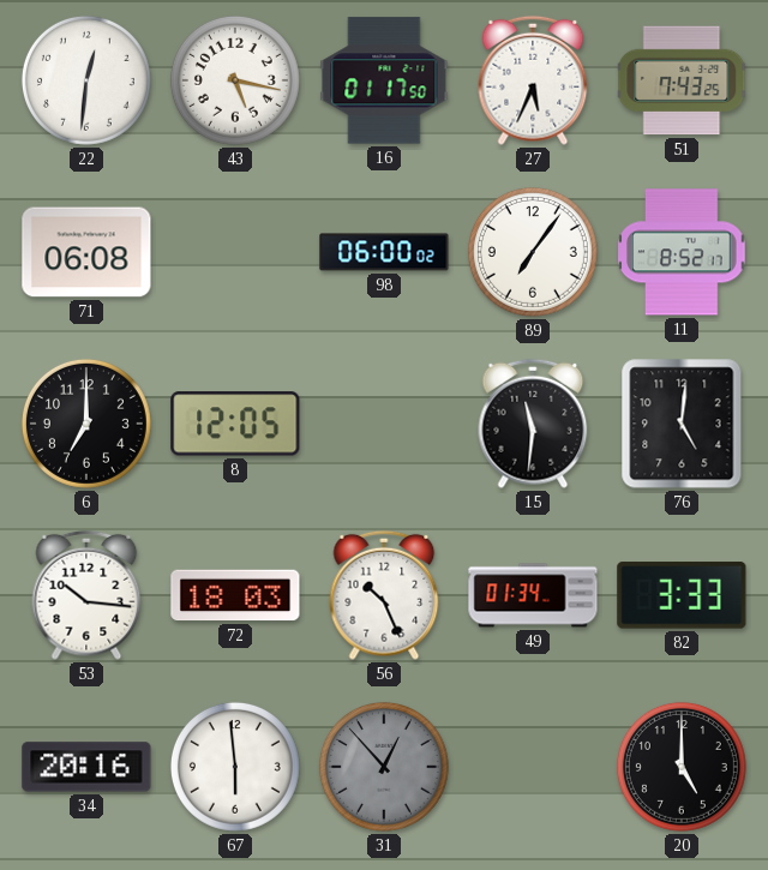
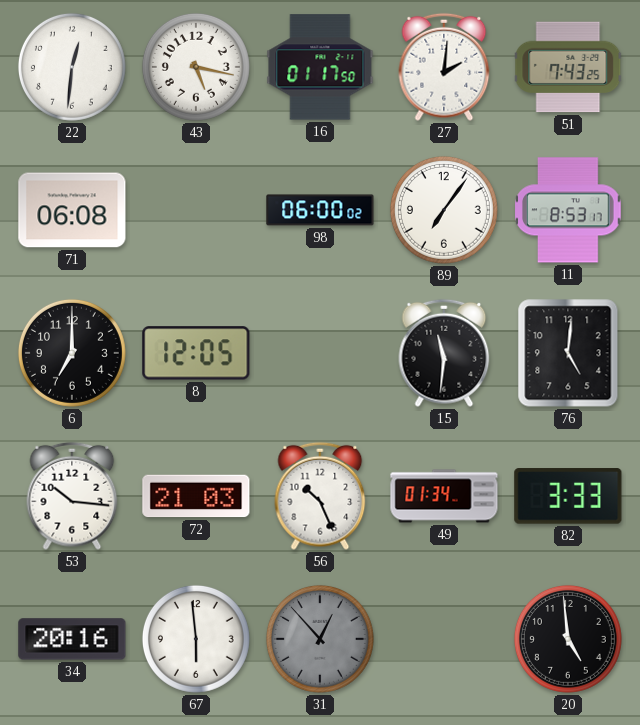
27: 5:34 -> 2:01
11: 8:52 -> 8:53
72: 18:03 -> 21:03
20: 5:00 -> 4:59
